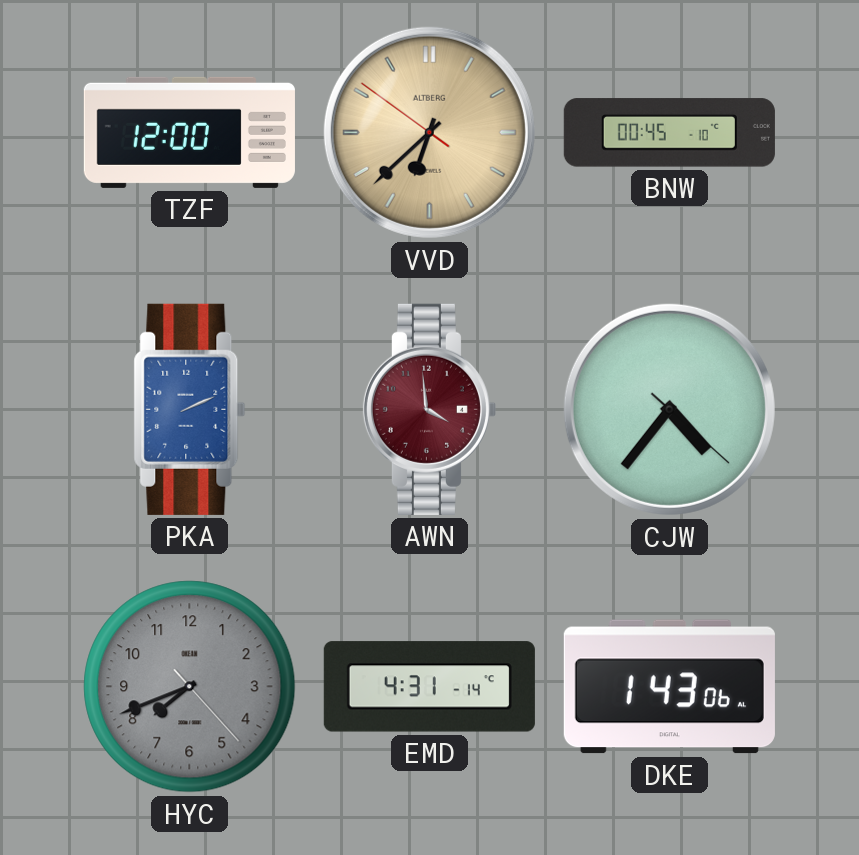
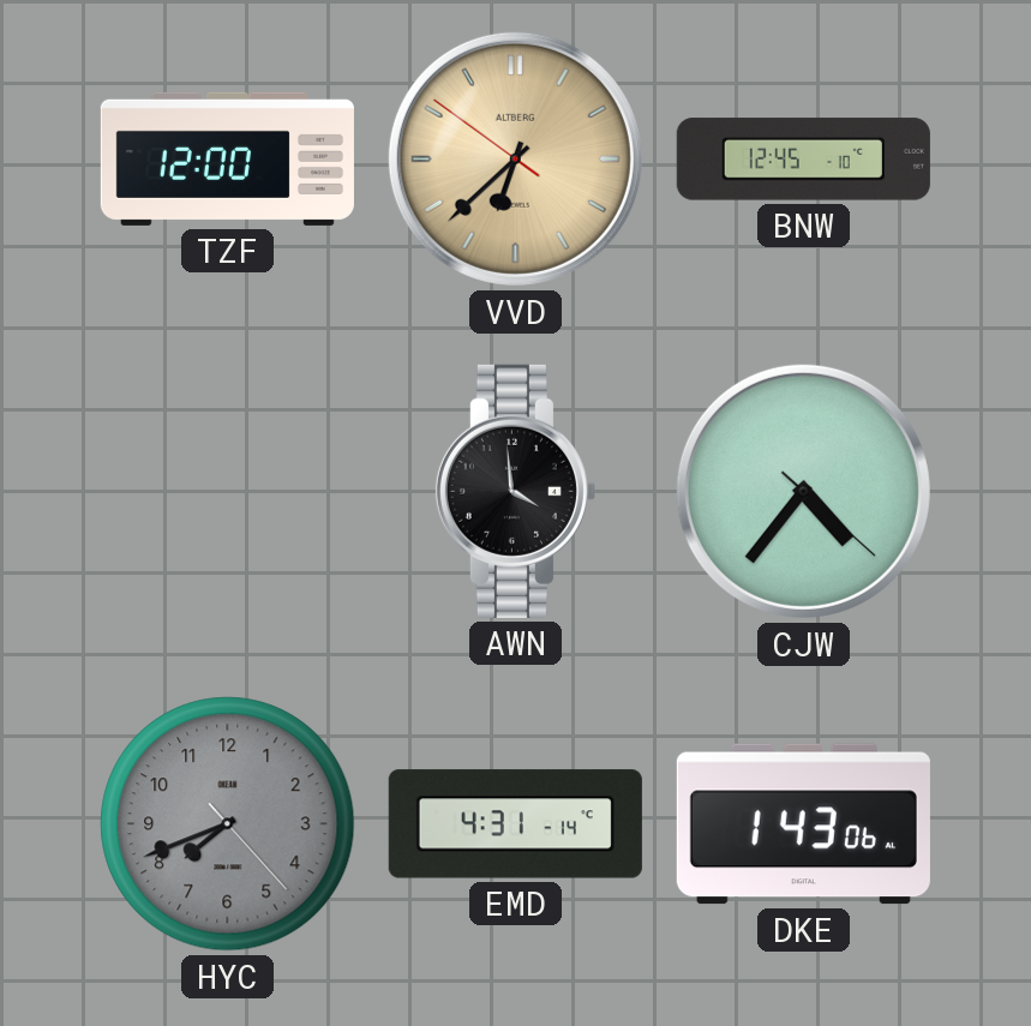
BNW: 00:45 -> 12:45
PKA: 2:11 -> none
AWN dial: burgundy -> black
